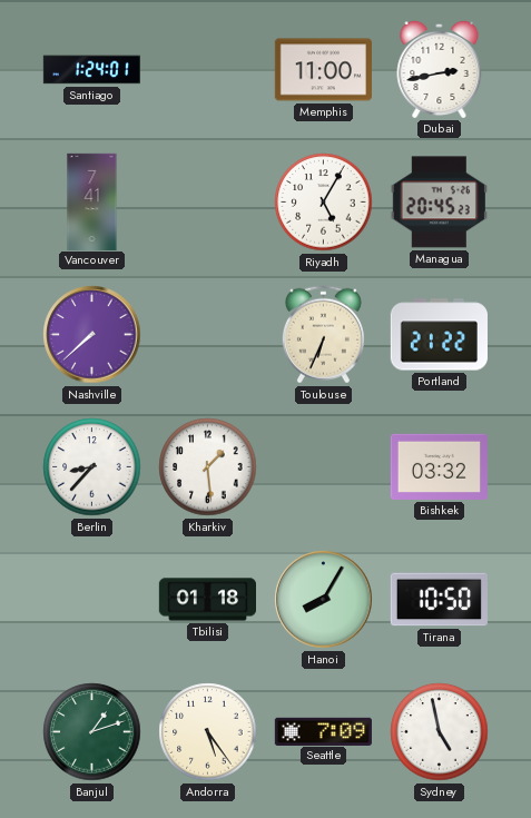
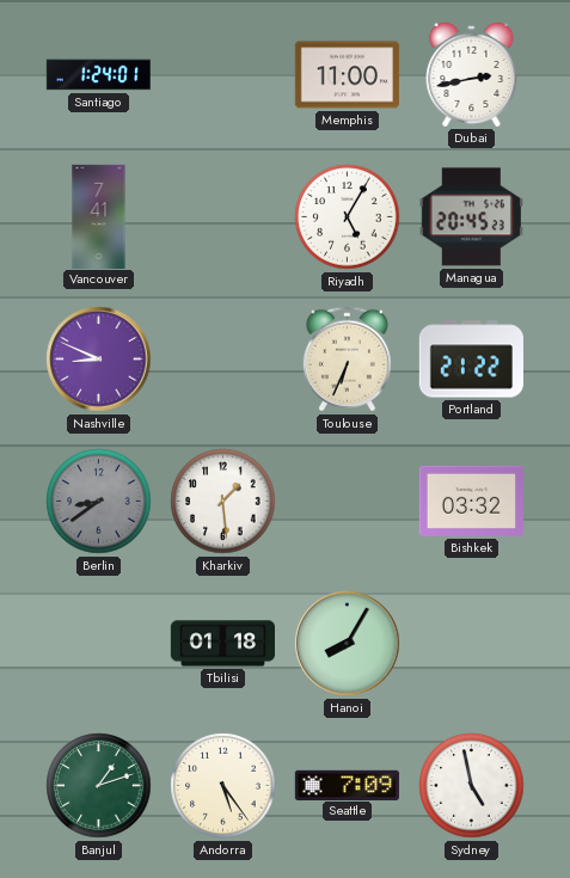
Nashville: 7:38 -> 8:49
Berlin: 8:37 -> 8:39
Berlin dial: white -> grey
Tirana: 10:50 -> none
